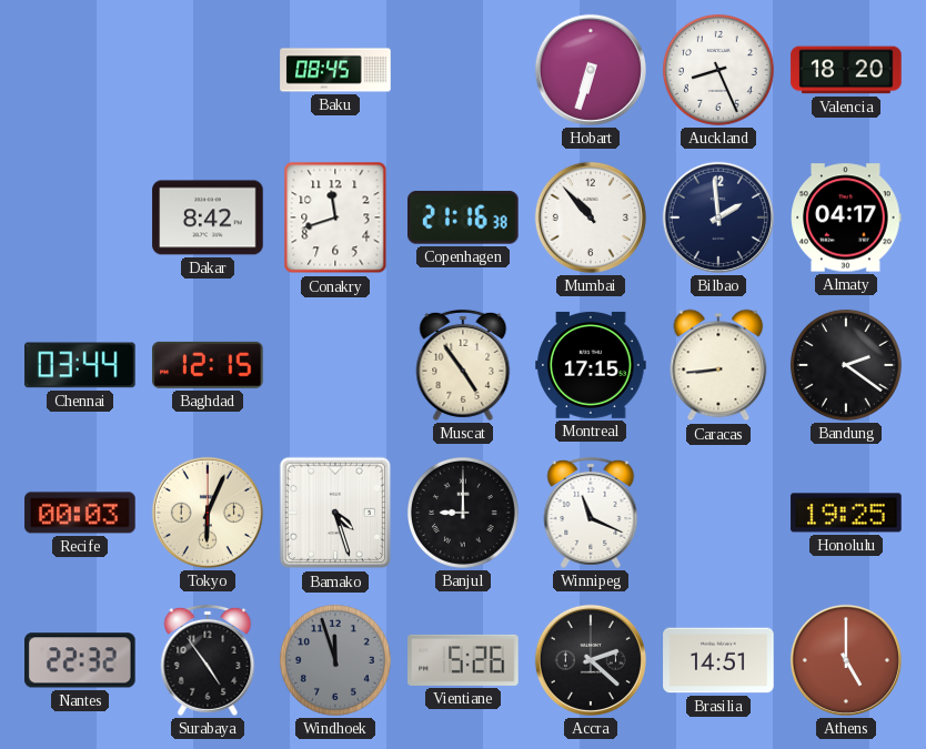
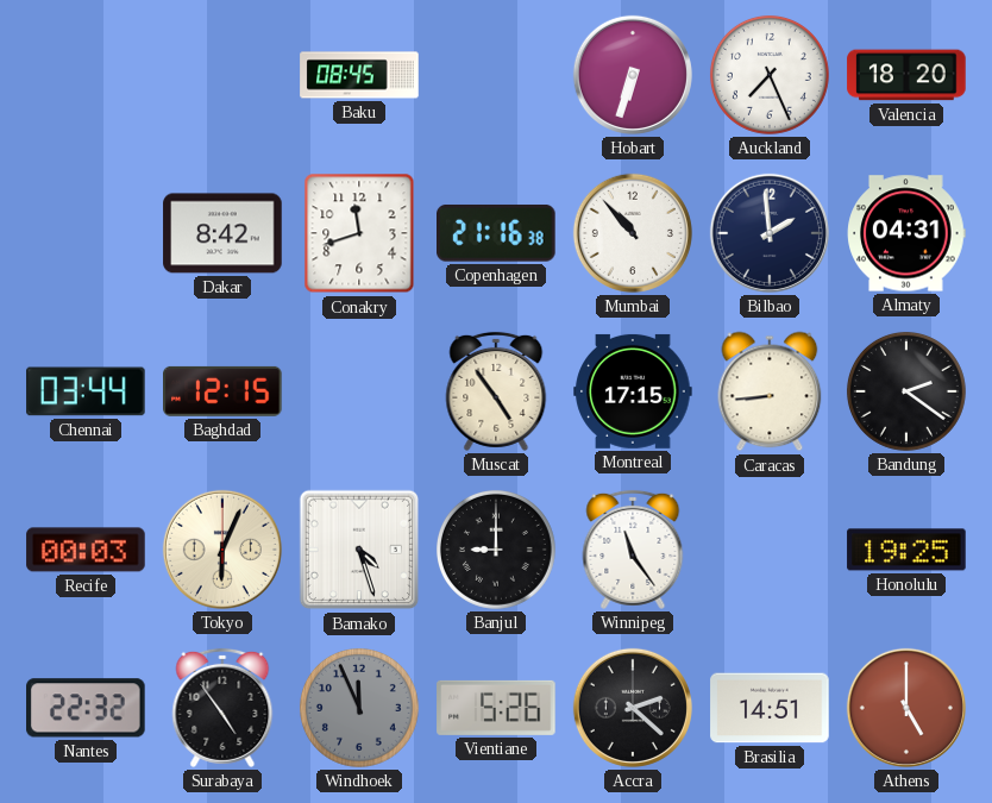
Auckland: 8:26 -> 7:26
Almaty: 04:17 -> 04:31
Winnipeg: 11:19 -> 11:24
Windhoek: 11:57 -> 11:56
